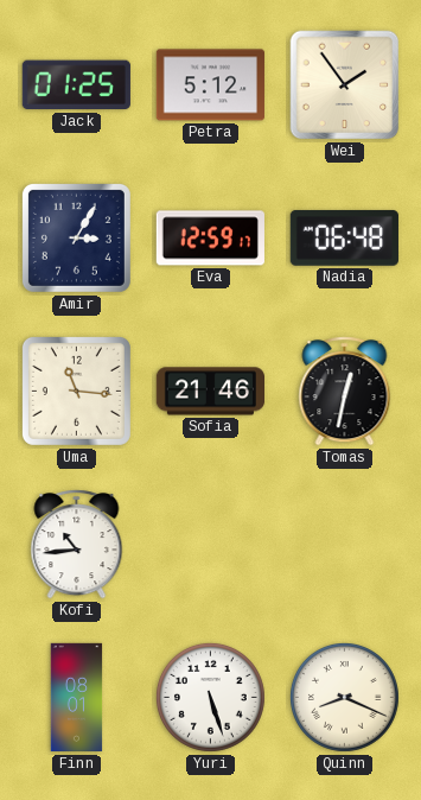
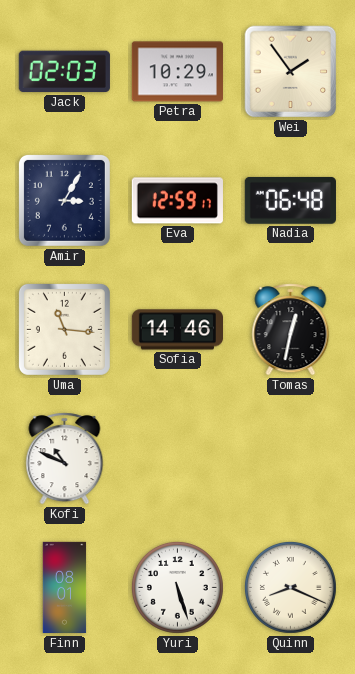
Jack: 01:25 -> 02:03
Petra: 5:12 -> 10:29
Sofia: 21:46 -> 14:46
Kofi: 10:44 -> 10:49
